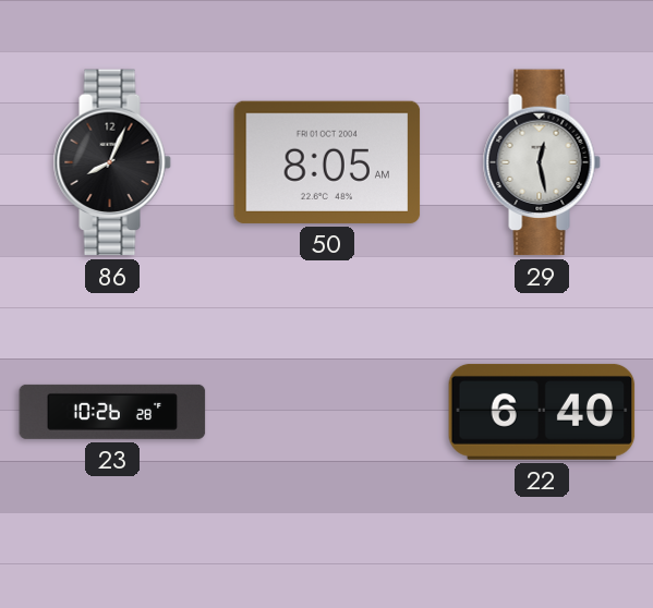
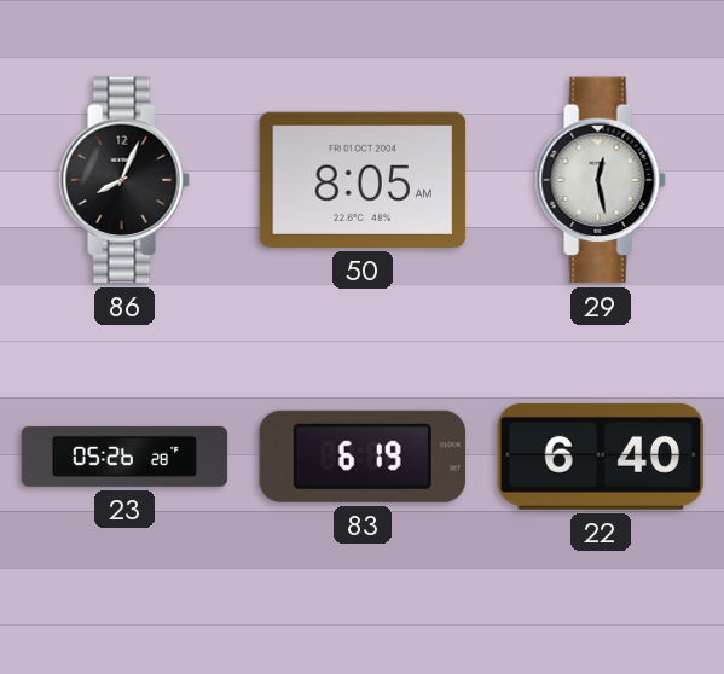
23: 10:26 -> 05:26
83: none -> 6:19
